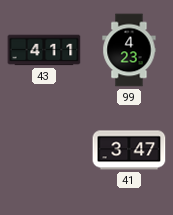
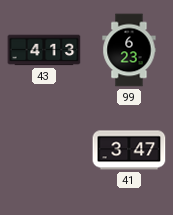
43: 4:11 -> 4:13
99: 4:23 -> 6:23
